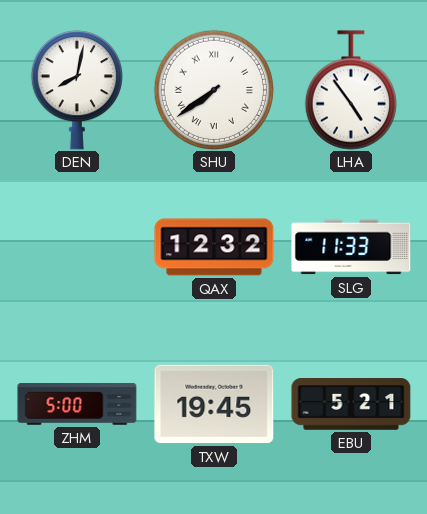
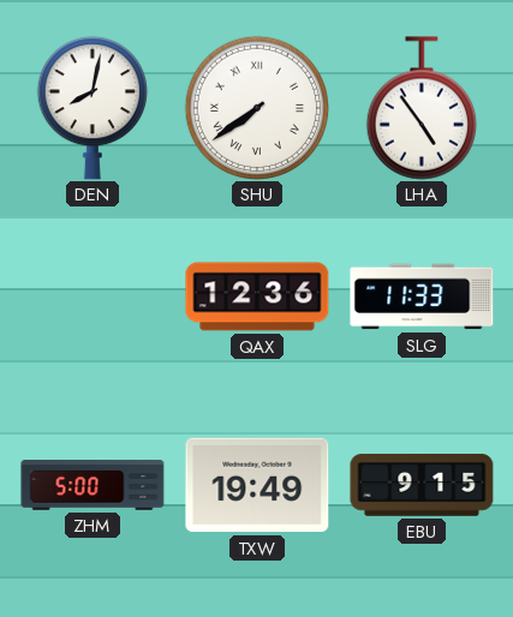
QAX: 12:32 -> 12:36
TXW: 19:45 -> 19:49
EBU: 5:21 -> 9:15
